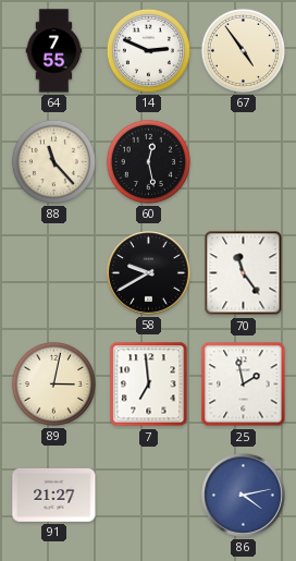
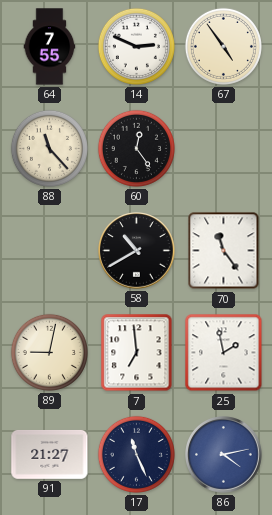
60: 12:28 -> 12:24
58: 9:40 -> 10:40
89: 3:02 -> 9:02
17: none -> 11:26
